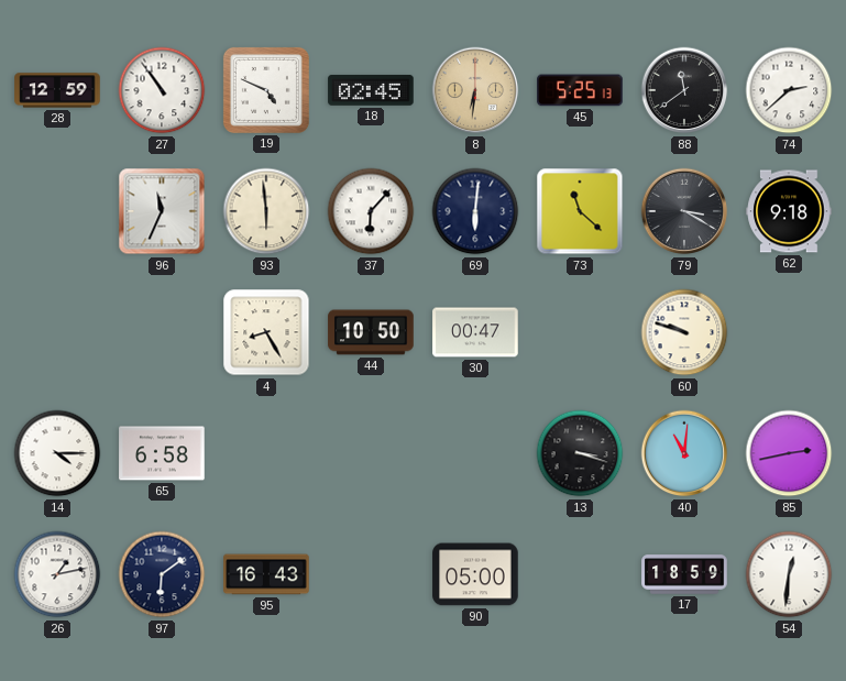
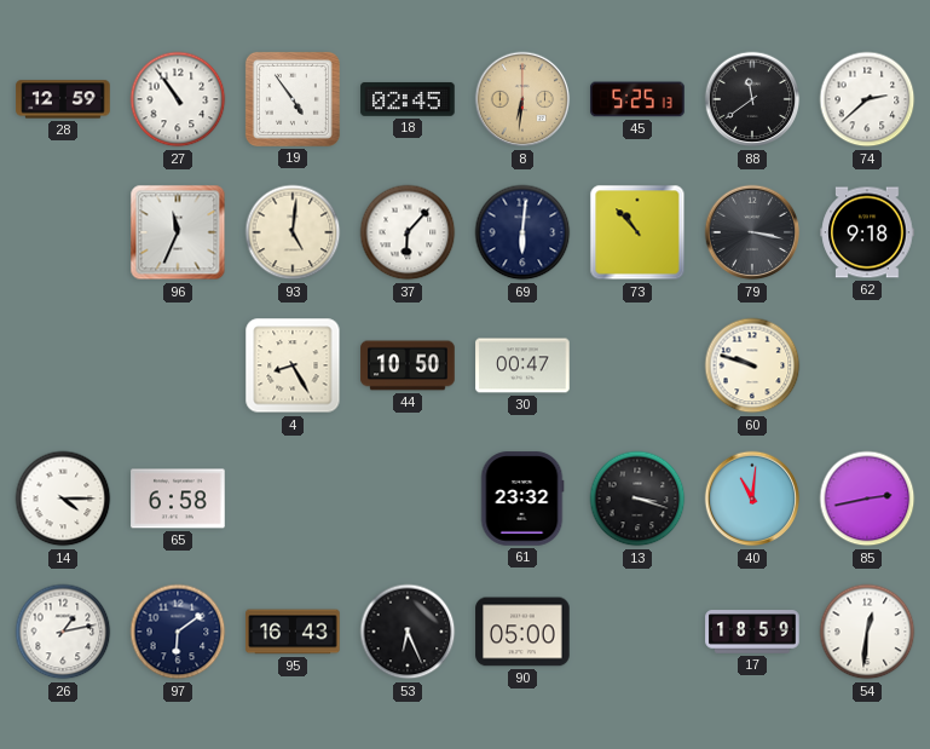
19: 4:49 -> 4:54
93: 5:59 -> 5:01
73: 11:22 -> 10:53
79: 3:20 -> 3:17
61: none -> 23:32
53: none -> 6:26
